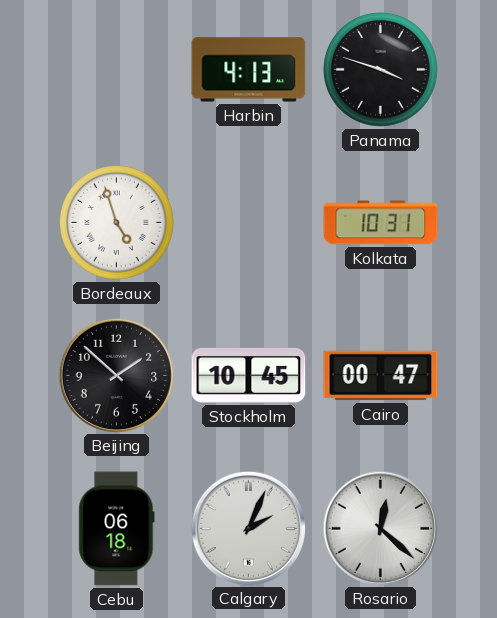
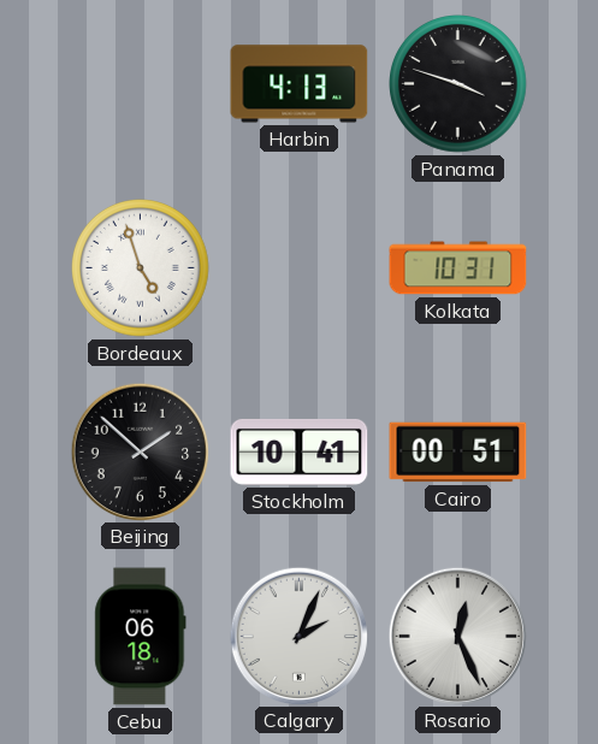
Stockholm: 10:45 -> 10:41
Cairo: 00:47 -> 00:51
Rosario: 12:22 -> 12:26
